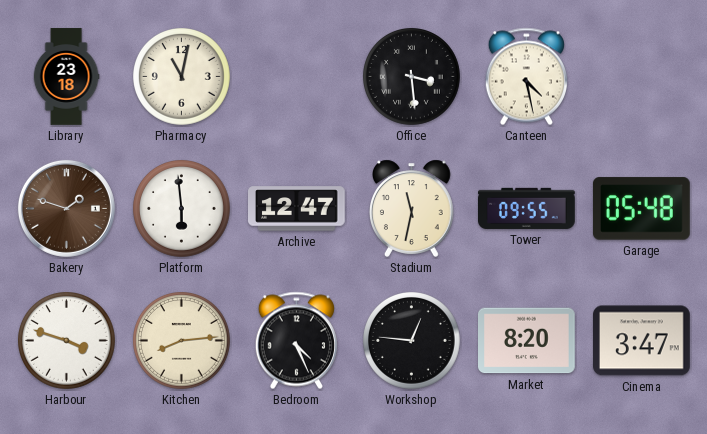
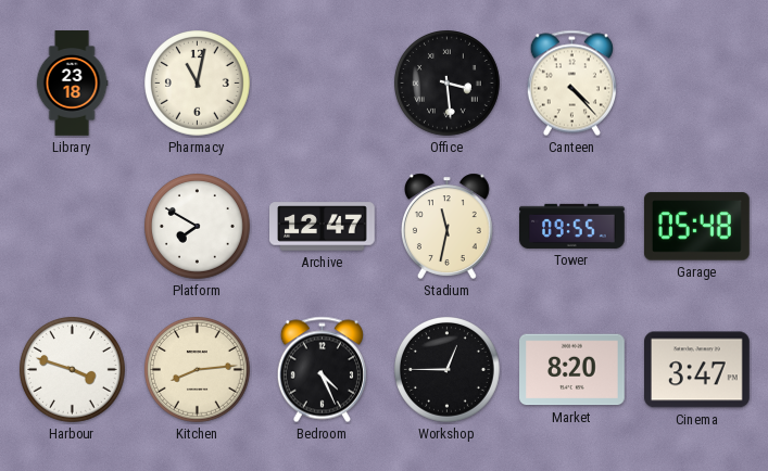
Canteen: 4:28 -> 4:23
Bakery: 1:48 -> none
Platform: 5:59 -> 7:50
Workshop: 12:46 -> 12:45
